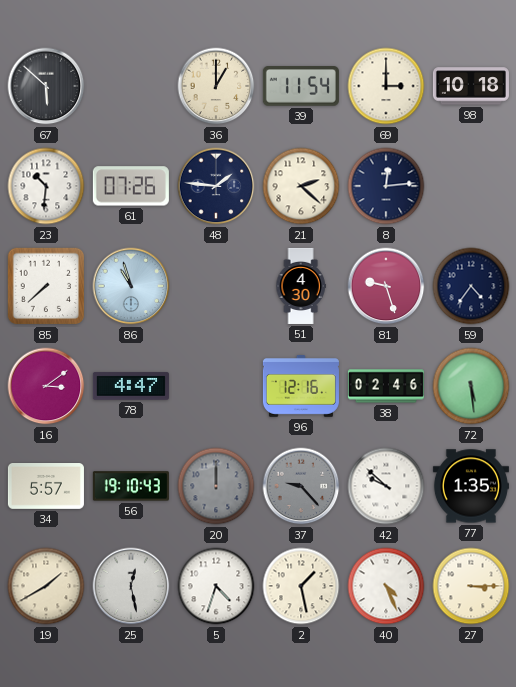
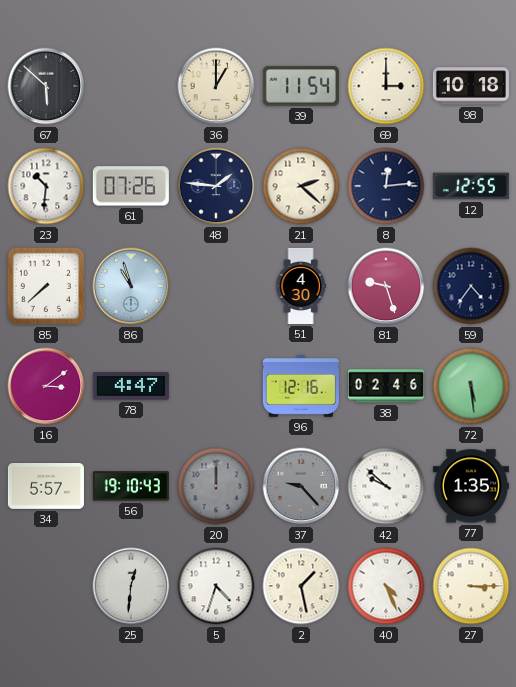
12: none -> 12:55
19: 1:40 -> none
25: 12:28 -> 12:31
